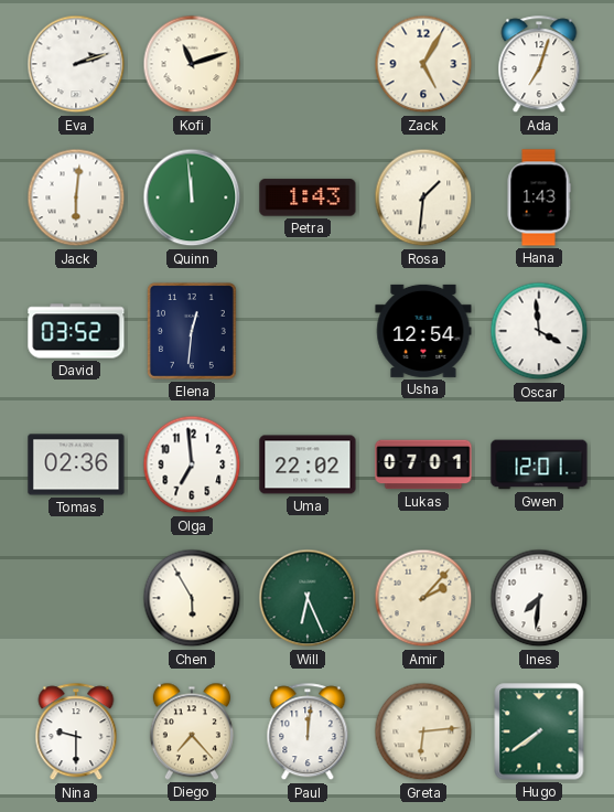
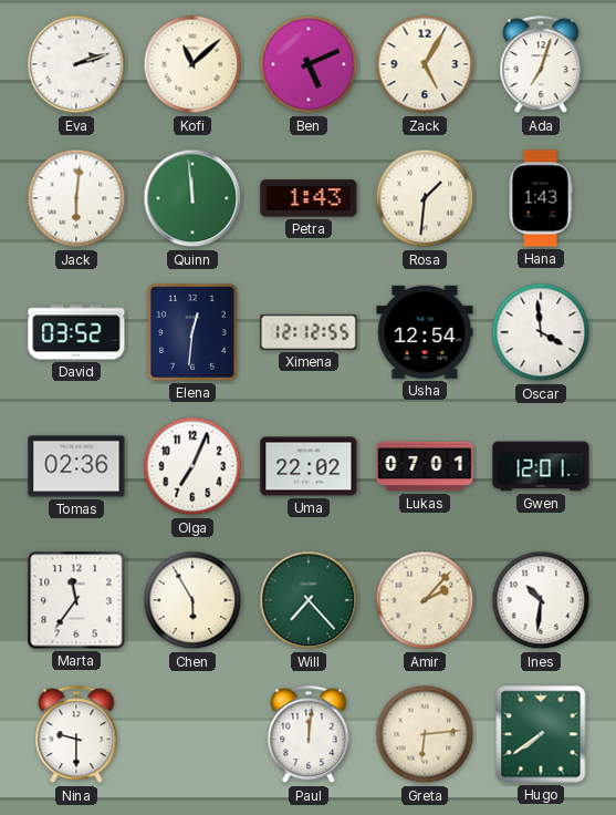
Kofi: 11:12 -> 11:08
Ben: none -> 5:11
Ximena: none -> 12:12
Olga: 6:59 -> 7:04
Marta: none -> 11:36
Will: 6:26 -> 7:23
Ines: 7:31 -> 10:31
Diego: 7:23 -> none
